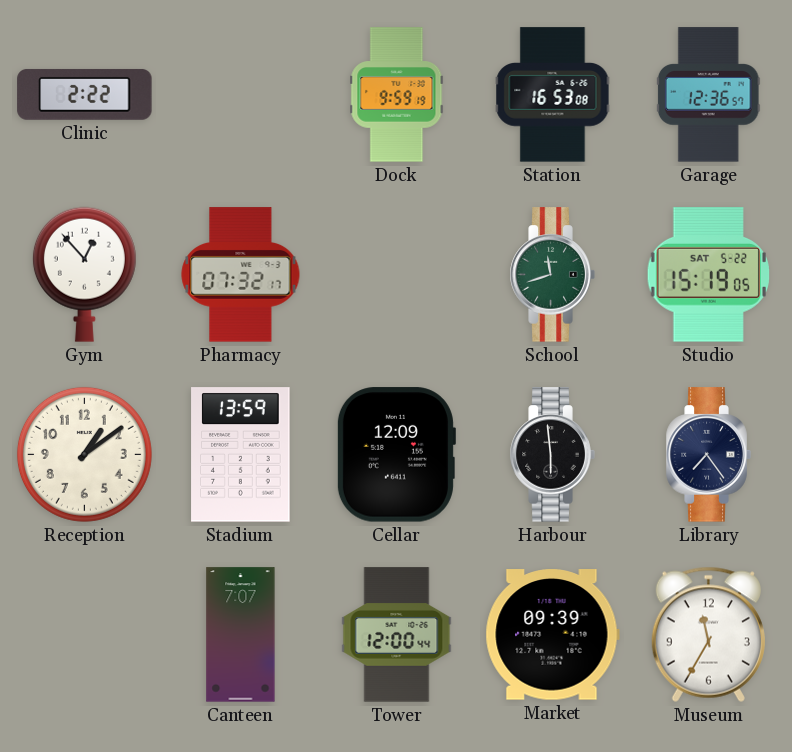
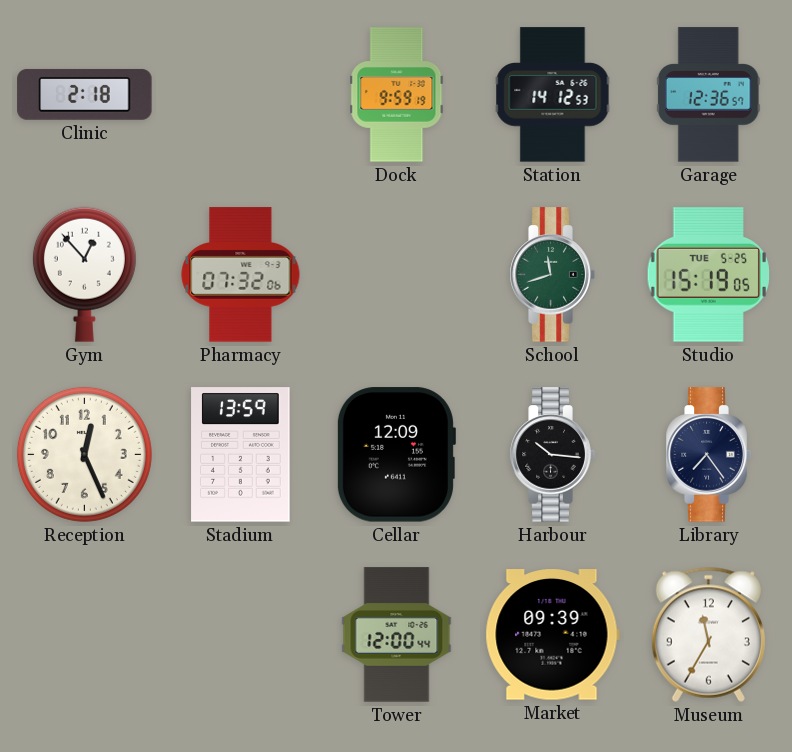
Clinic: 2:22 -> 2:18
Station: 16:53 -> 14:12
Pharmacy: 07:32:17 -> 07:32:06
Studio date: SAT 5-22 -> TUE 5-25
Reception: 1:09 -> 12:26
Harbour: 5:59 -> 10:16
Canteen: 7:07 -> none
